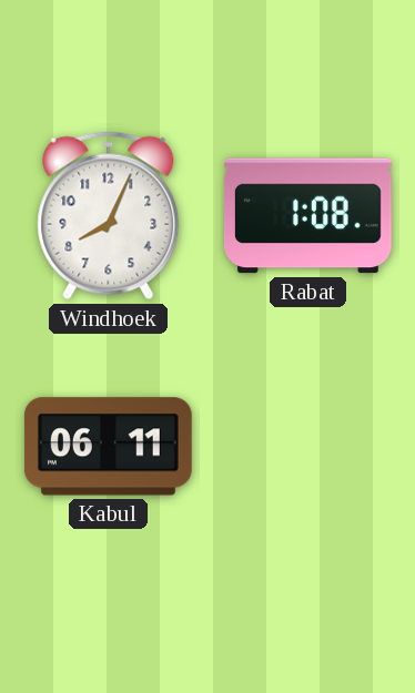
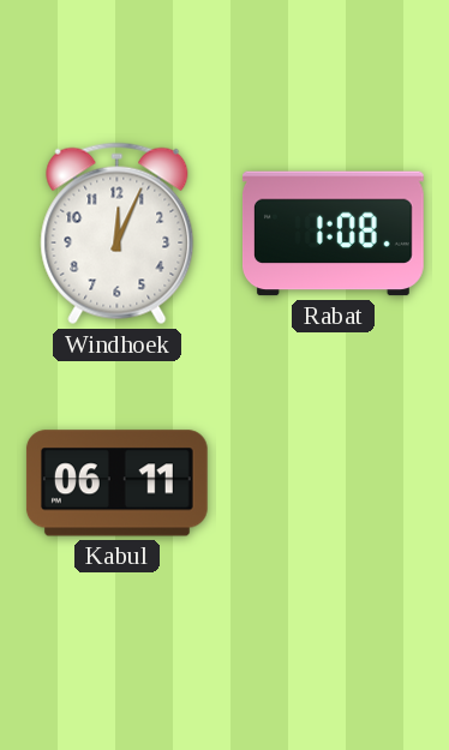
Windhoek: 8:04 -> 12:04
